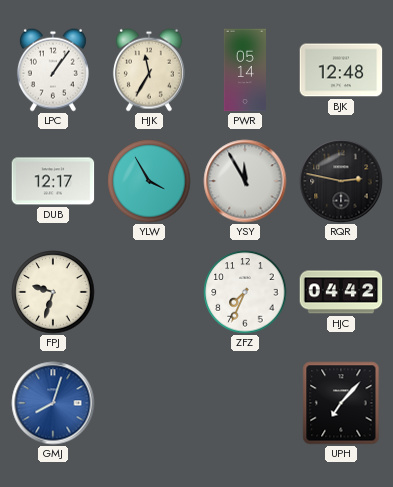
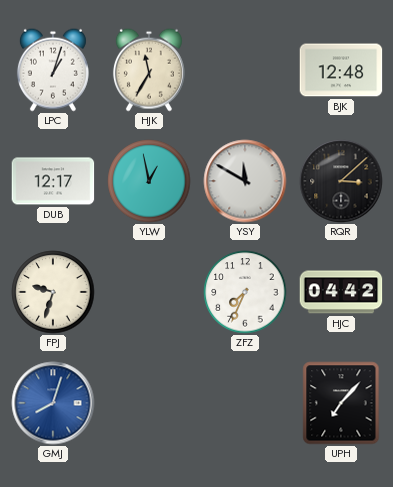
LPC: 1:06 -> 1:03
PWR: 05:14 -> none
YLW: 3:55 -> 12:58
YSY: 11:55 -> 11:50
RQR: 2:47 -> 3:08
